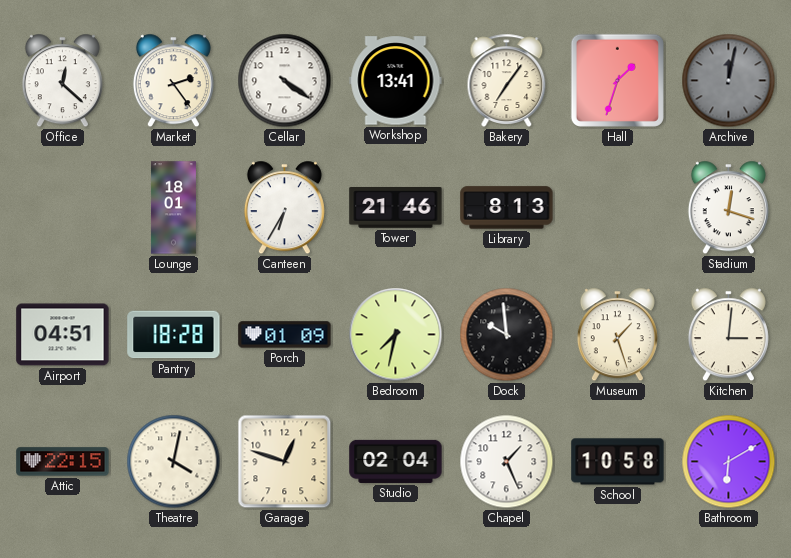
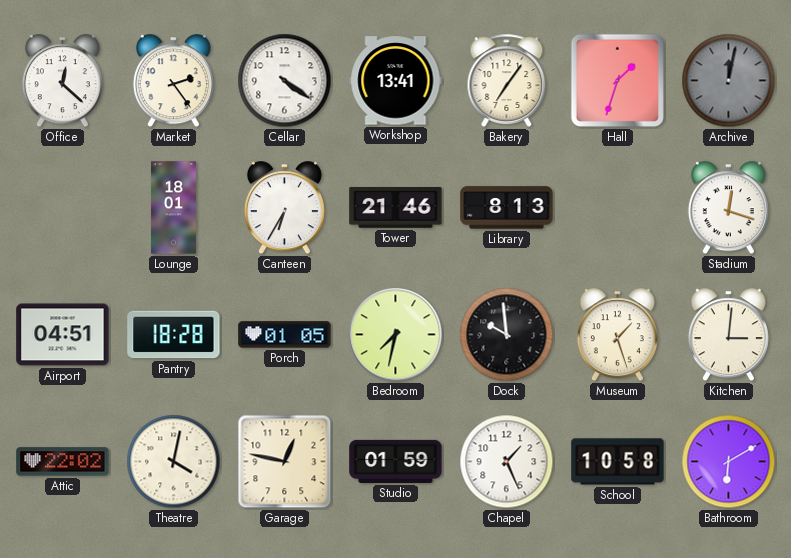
Porch: 01:09 -> 01:05
Attic: 22:15 -> 22:02
Garage: 12:48 -> 12:47
Studio: 02:04 -> 01:59
